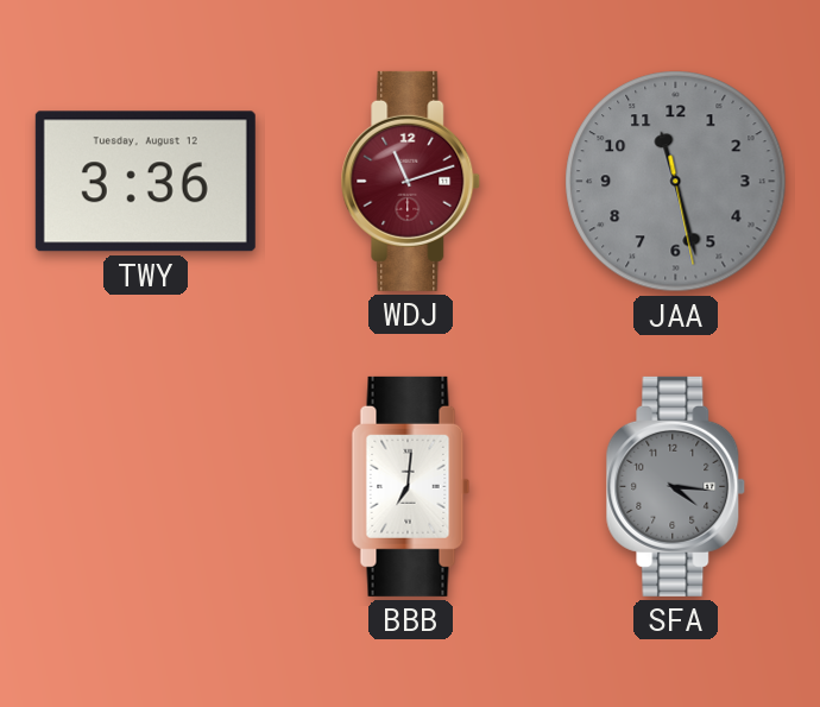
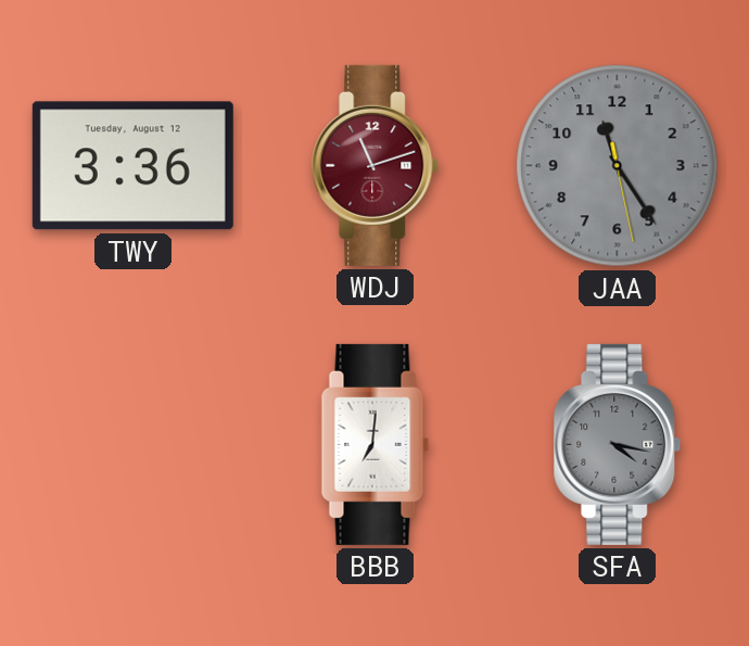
JAA: 11:27 -> 11:24
SFA: 4:16 -> 4:17
